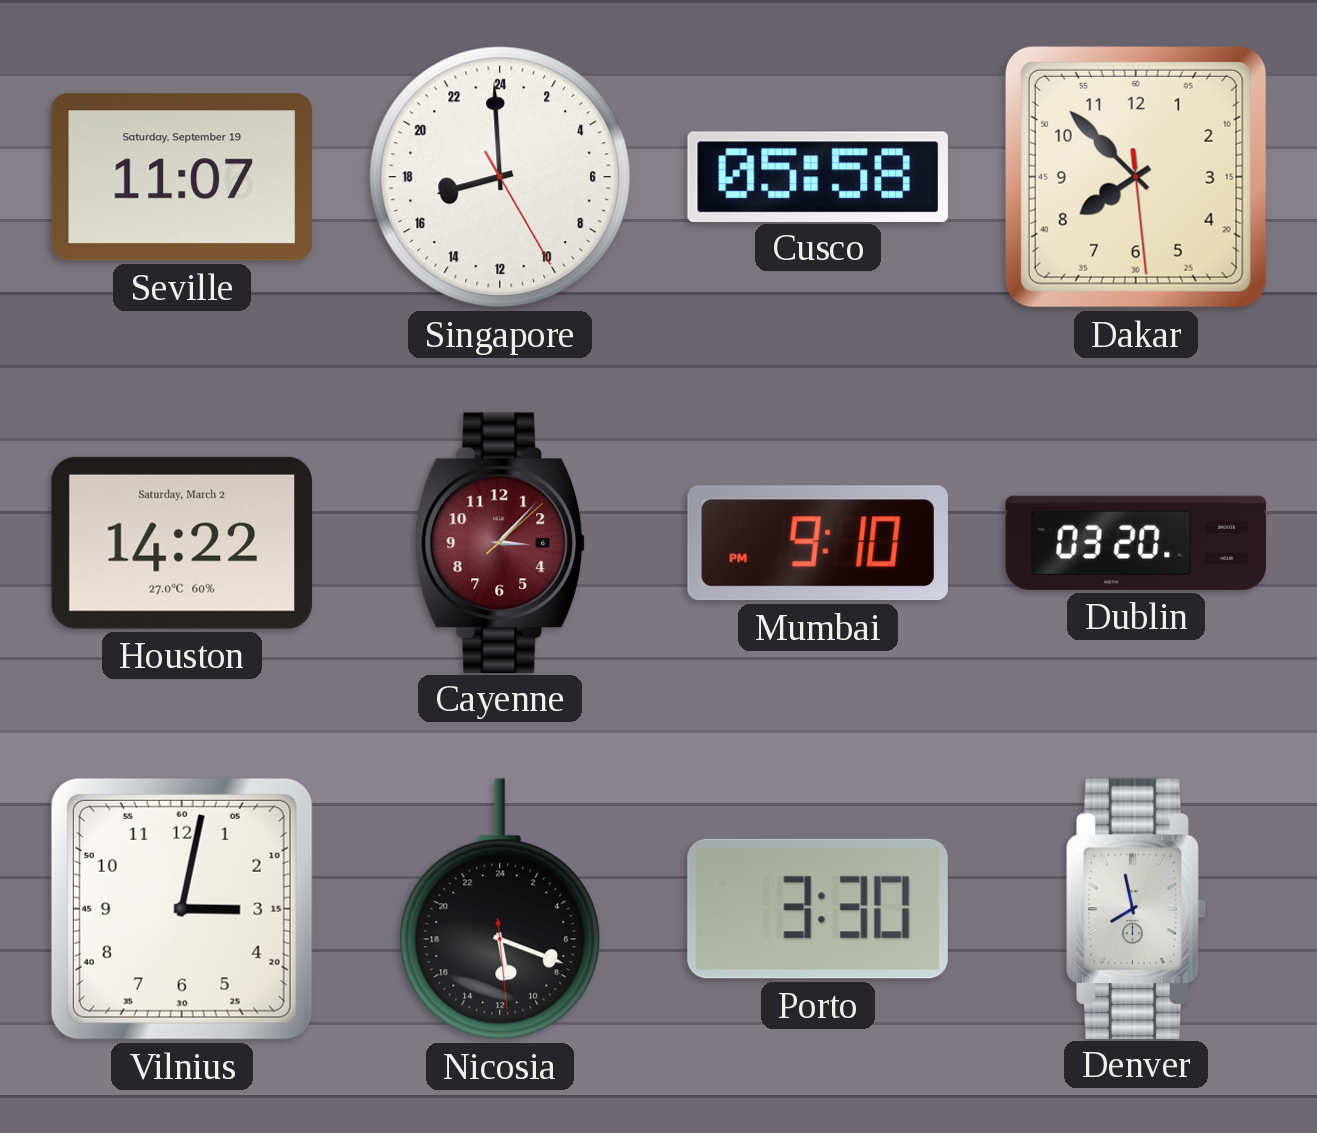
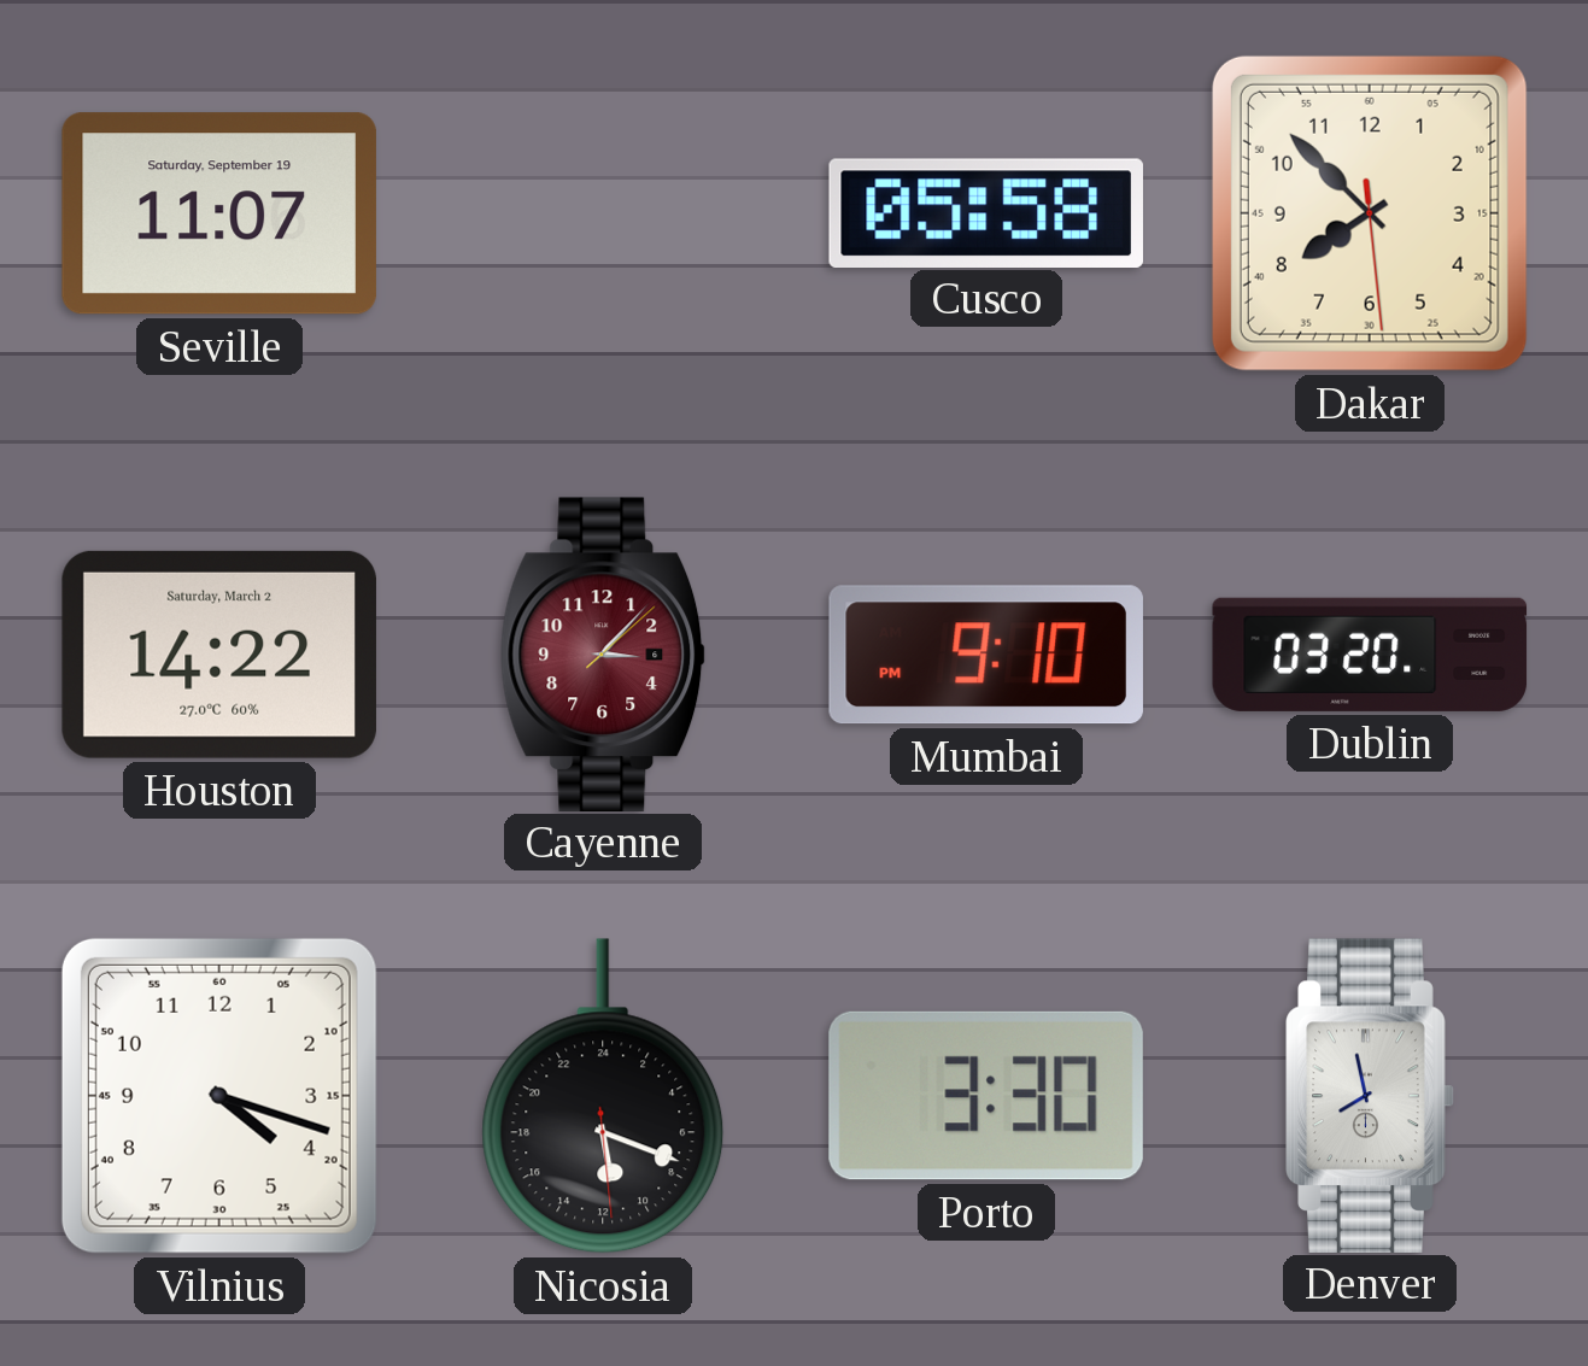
Singapore: 16:59 -> none
Vilnius: 3:02 -> 4:18
